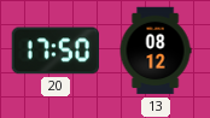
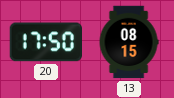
13: 08:12 -> 08:15
